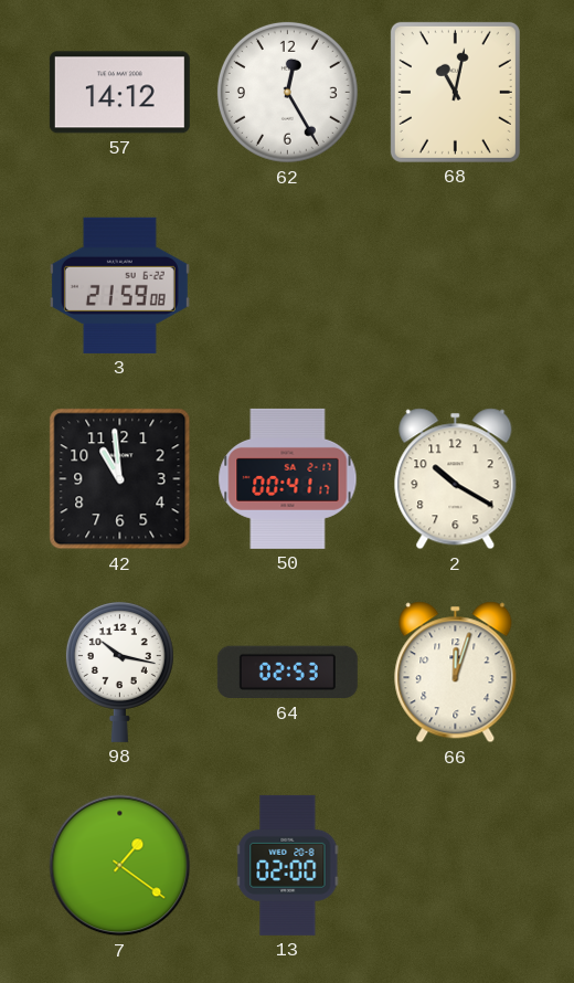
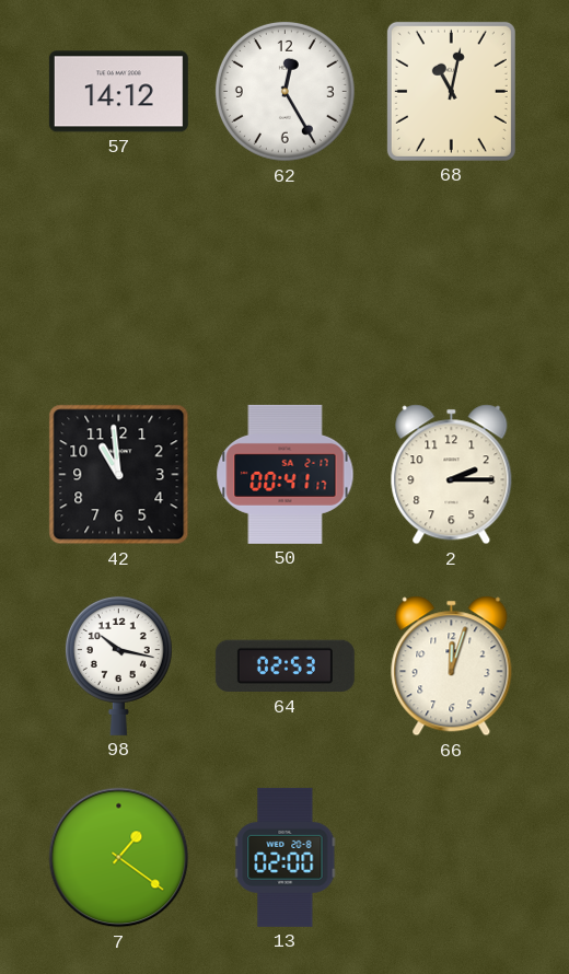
3: 21:59 -> none
2: 10:20 -> 2:15
